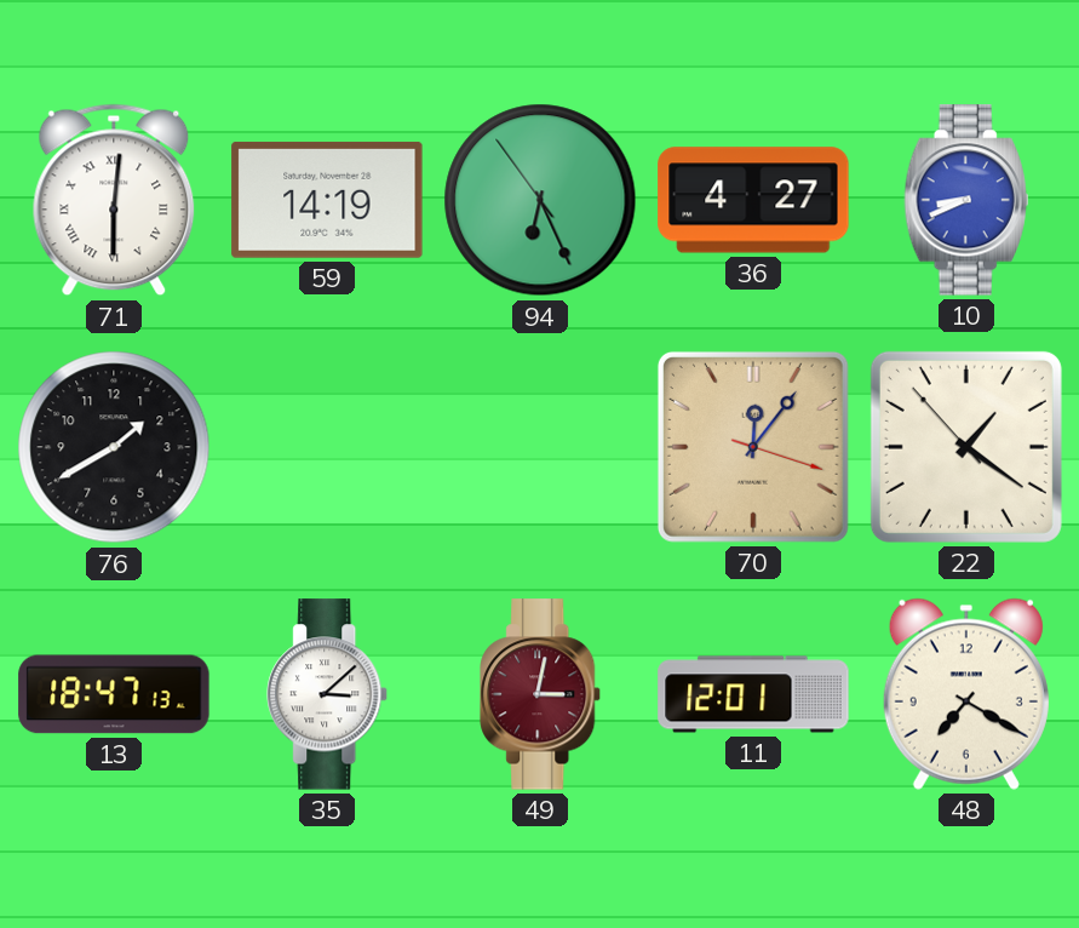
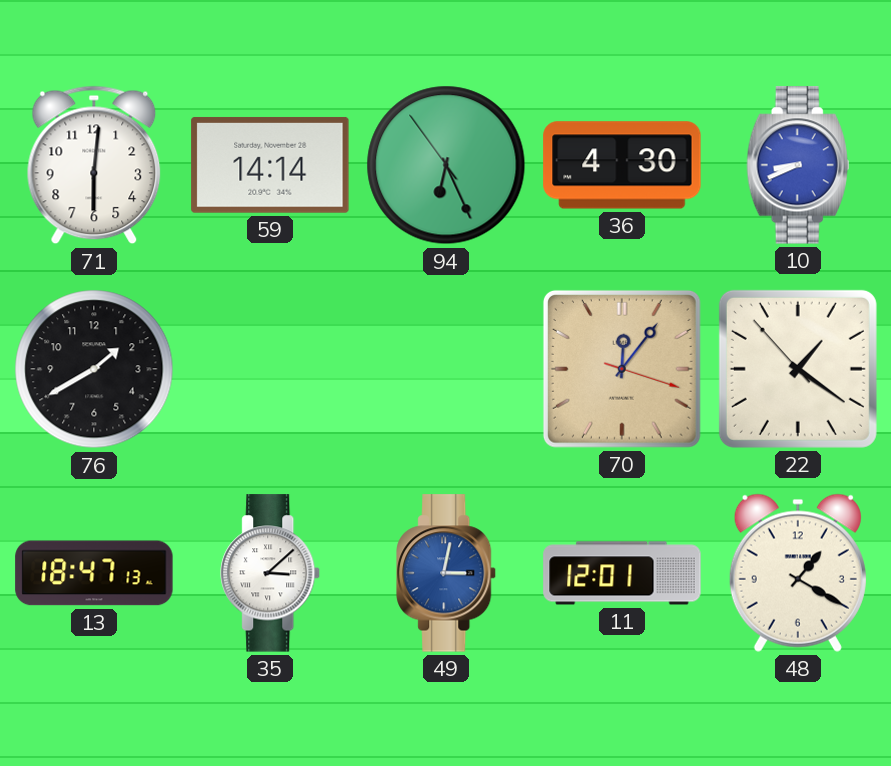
71 numerals: Roman -> Arabic
59: 14:19 -> 14:14
36: 4:27 -> 4:30
49 dial: burgundy -> blue
48: 7:20 -> 1:20
